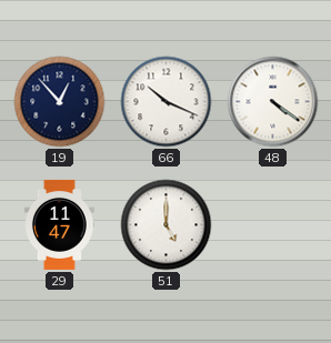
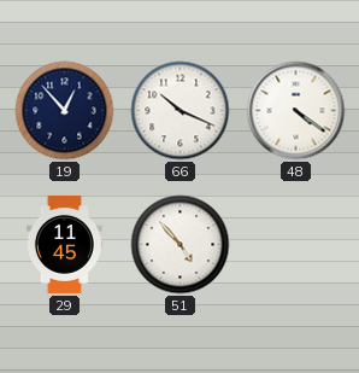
29: 11:47 -> 11:45
51: 5:00 -> 4:53
